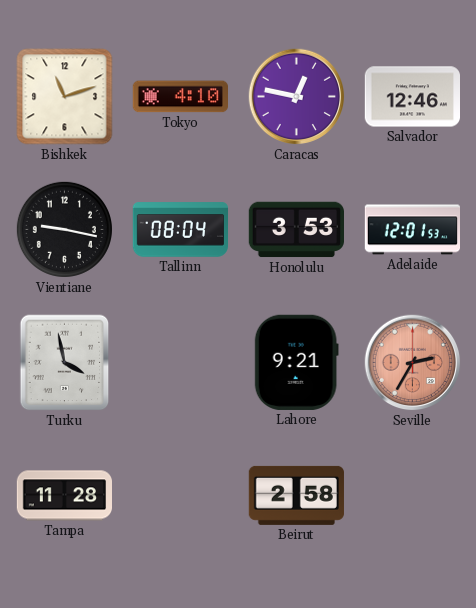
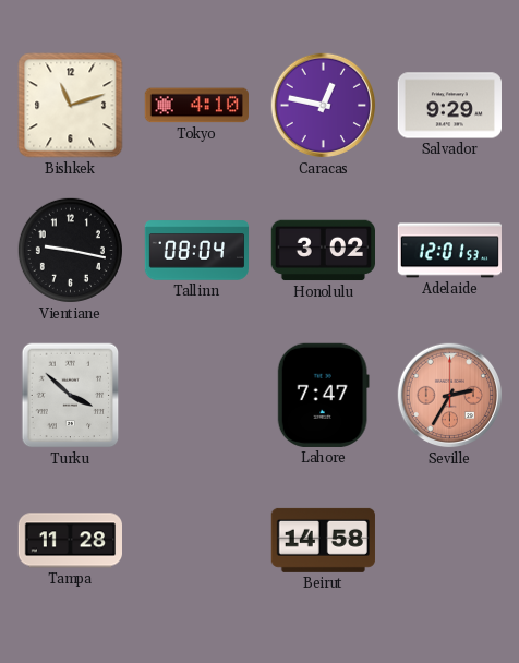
Salvador: 12:46 -> 9:29
Honolulu: 3:53 -> 3:02
Turku: 3:58 -> 3:52
Lahore: 9:21 -> 7:47
Beirut: 2:58 -> 14:58
